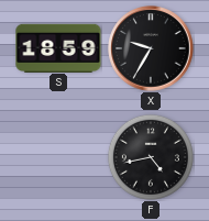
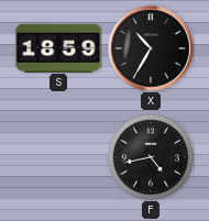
X: 9:35 -> 10:35
